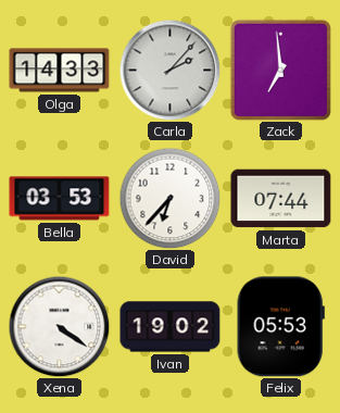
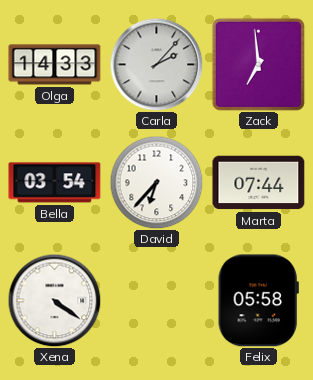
Bella: 03:53 -> 03:54
Ivan: 19:02 -> none
Felix: 05:53 -> 05:58
